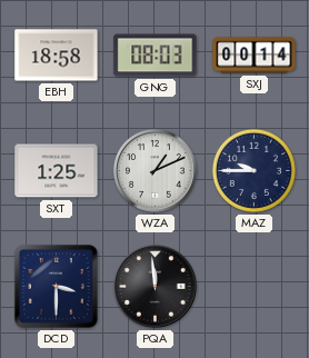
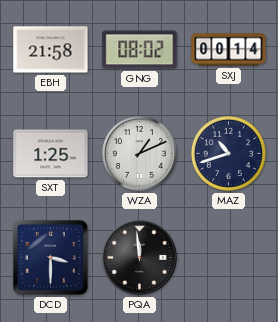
EBH: 18:58 -> 21:58
GNG: 08:03 -> 08:02
MAZ: 9:45 -> 10:42
